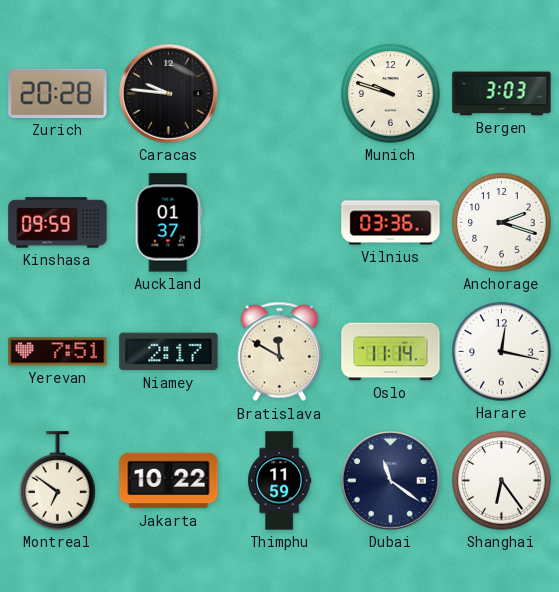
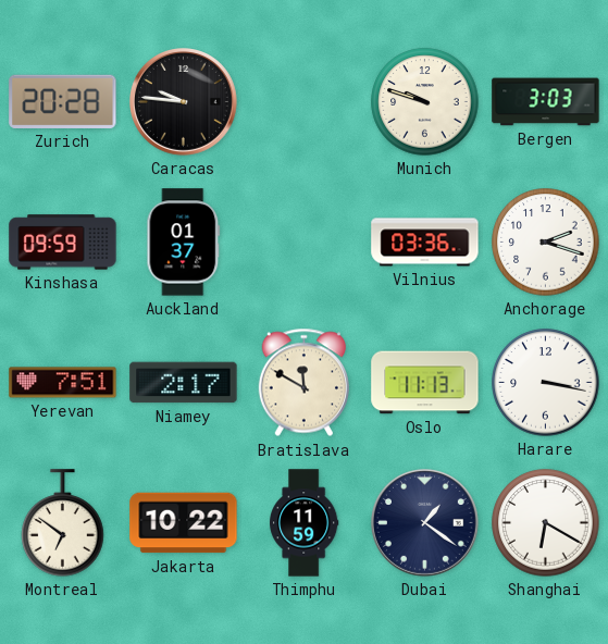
Oslo: 11:14 -> 11:13
Harare: 12:17 -> 3:17
Dubai: 11:21 -> 1:21
Shanghai: 6:24 -> 6:20
